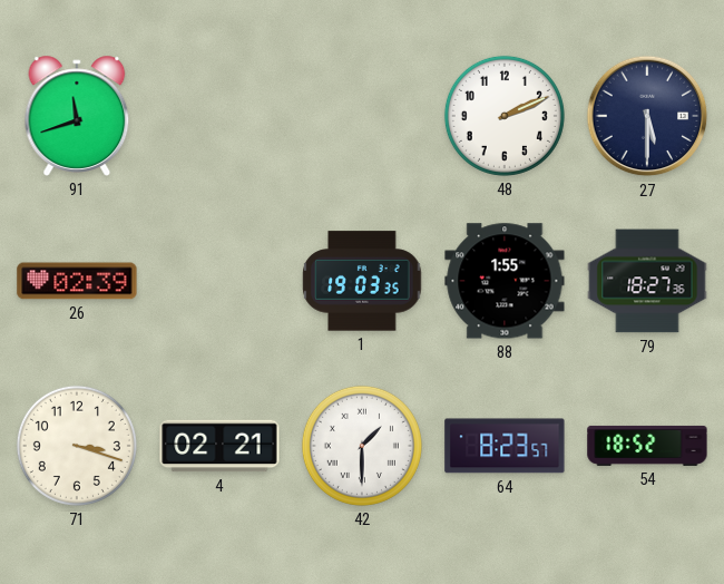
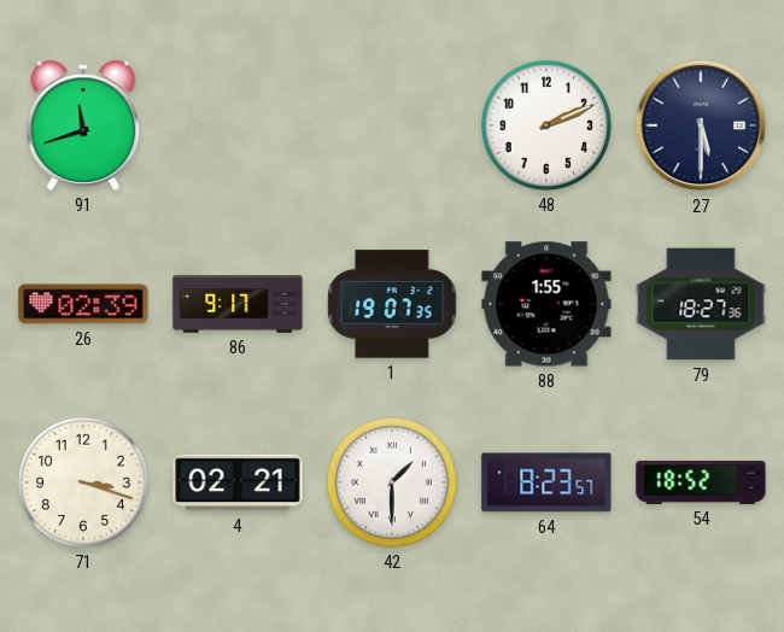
86: none -> 9:17
1: 19:03 -> 19:07
